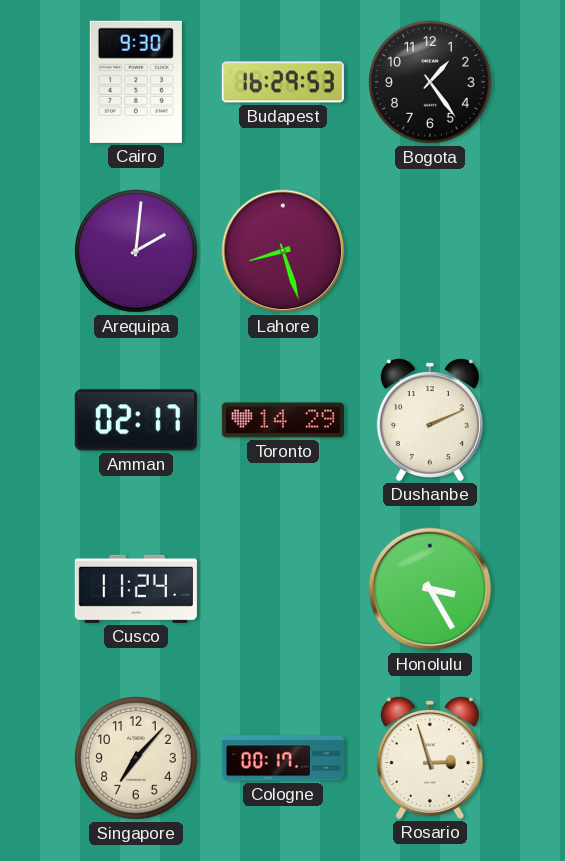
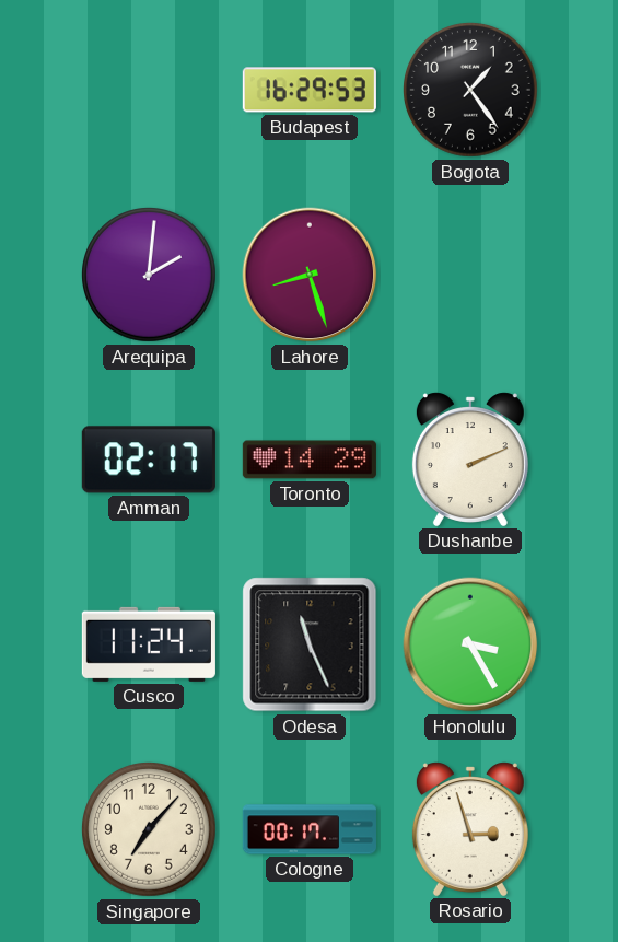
Cairo: 9:30 -> none
Odesa: none -> 11:26
